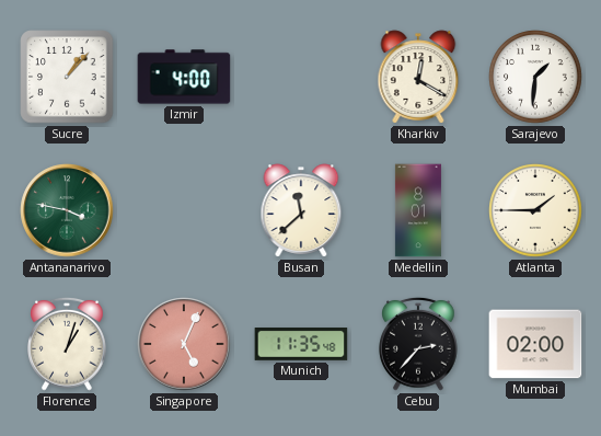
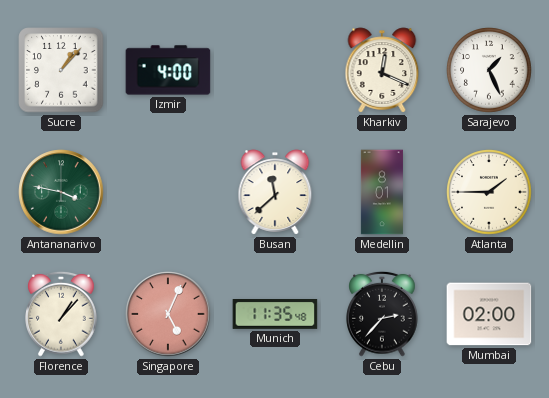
Kharkiv: 12:20 -> 12:19
Sarajevo: 1:31 -> 1:26
Florence: 1:03 -> 1:07
